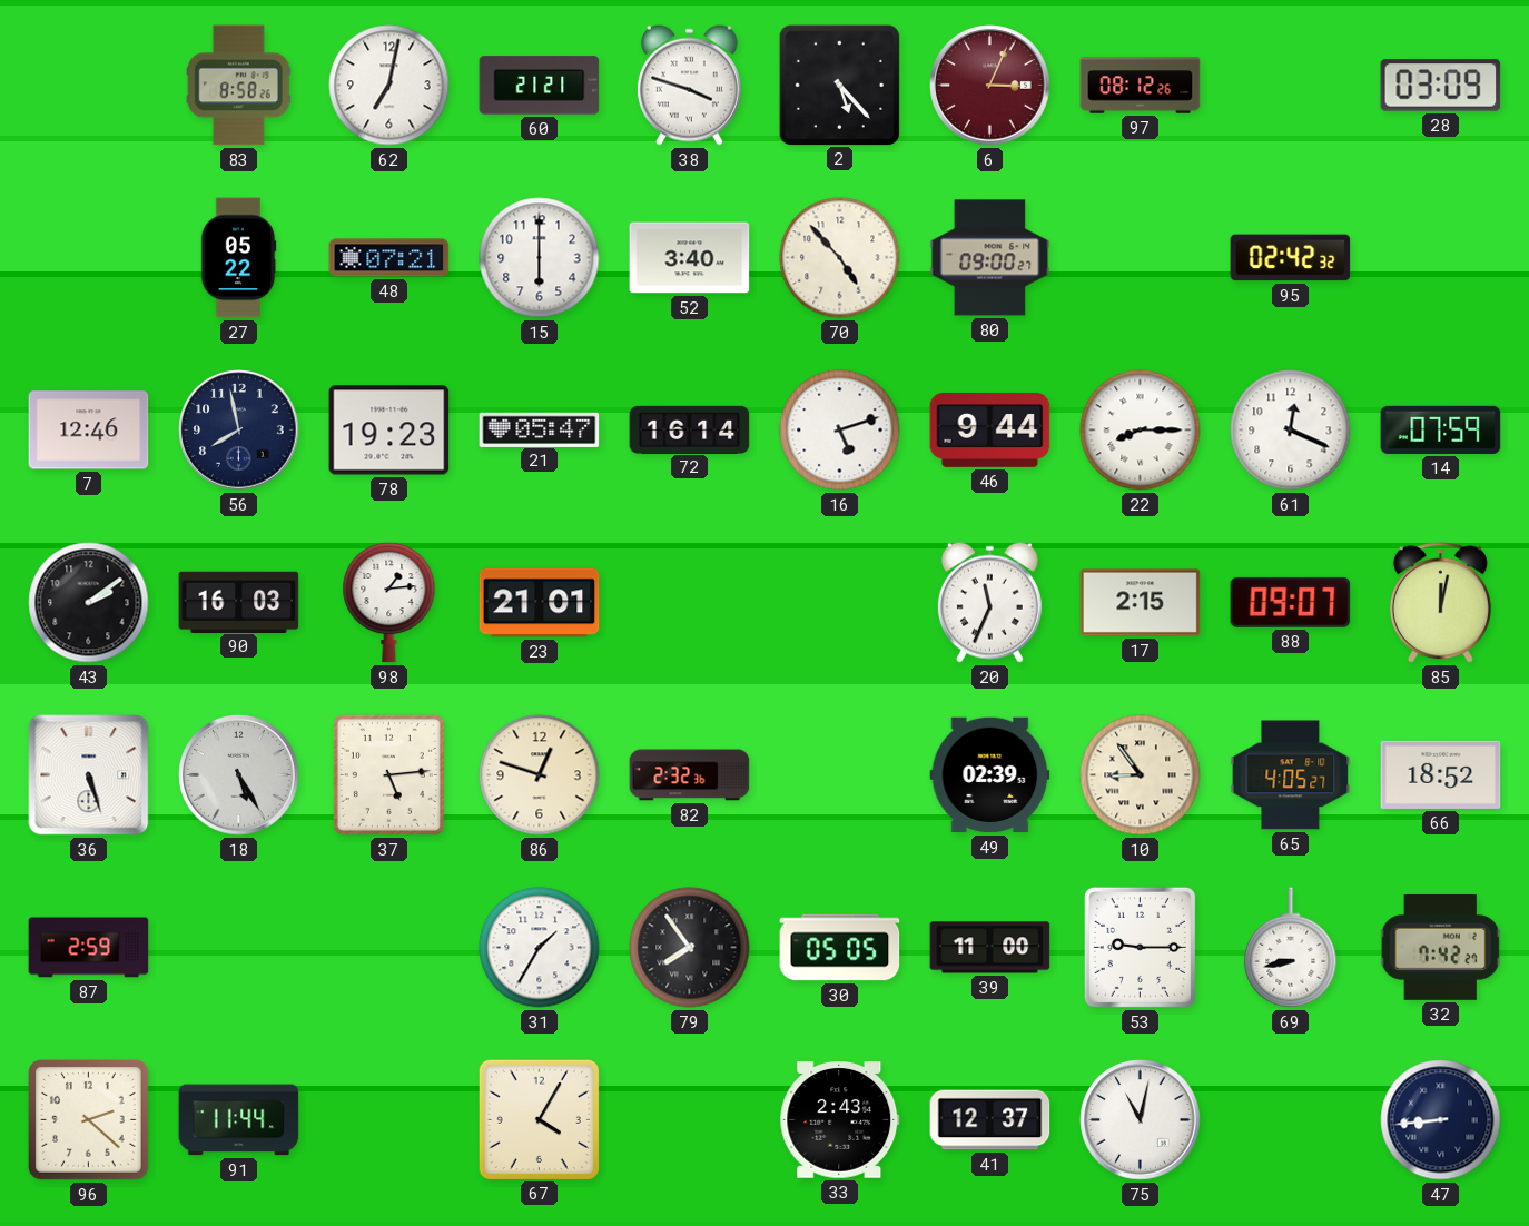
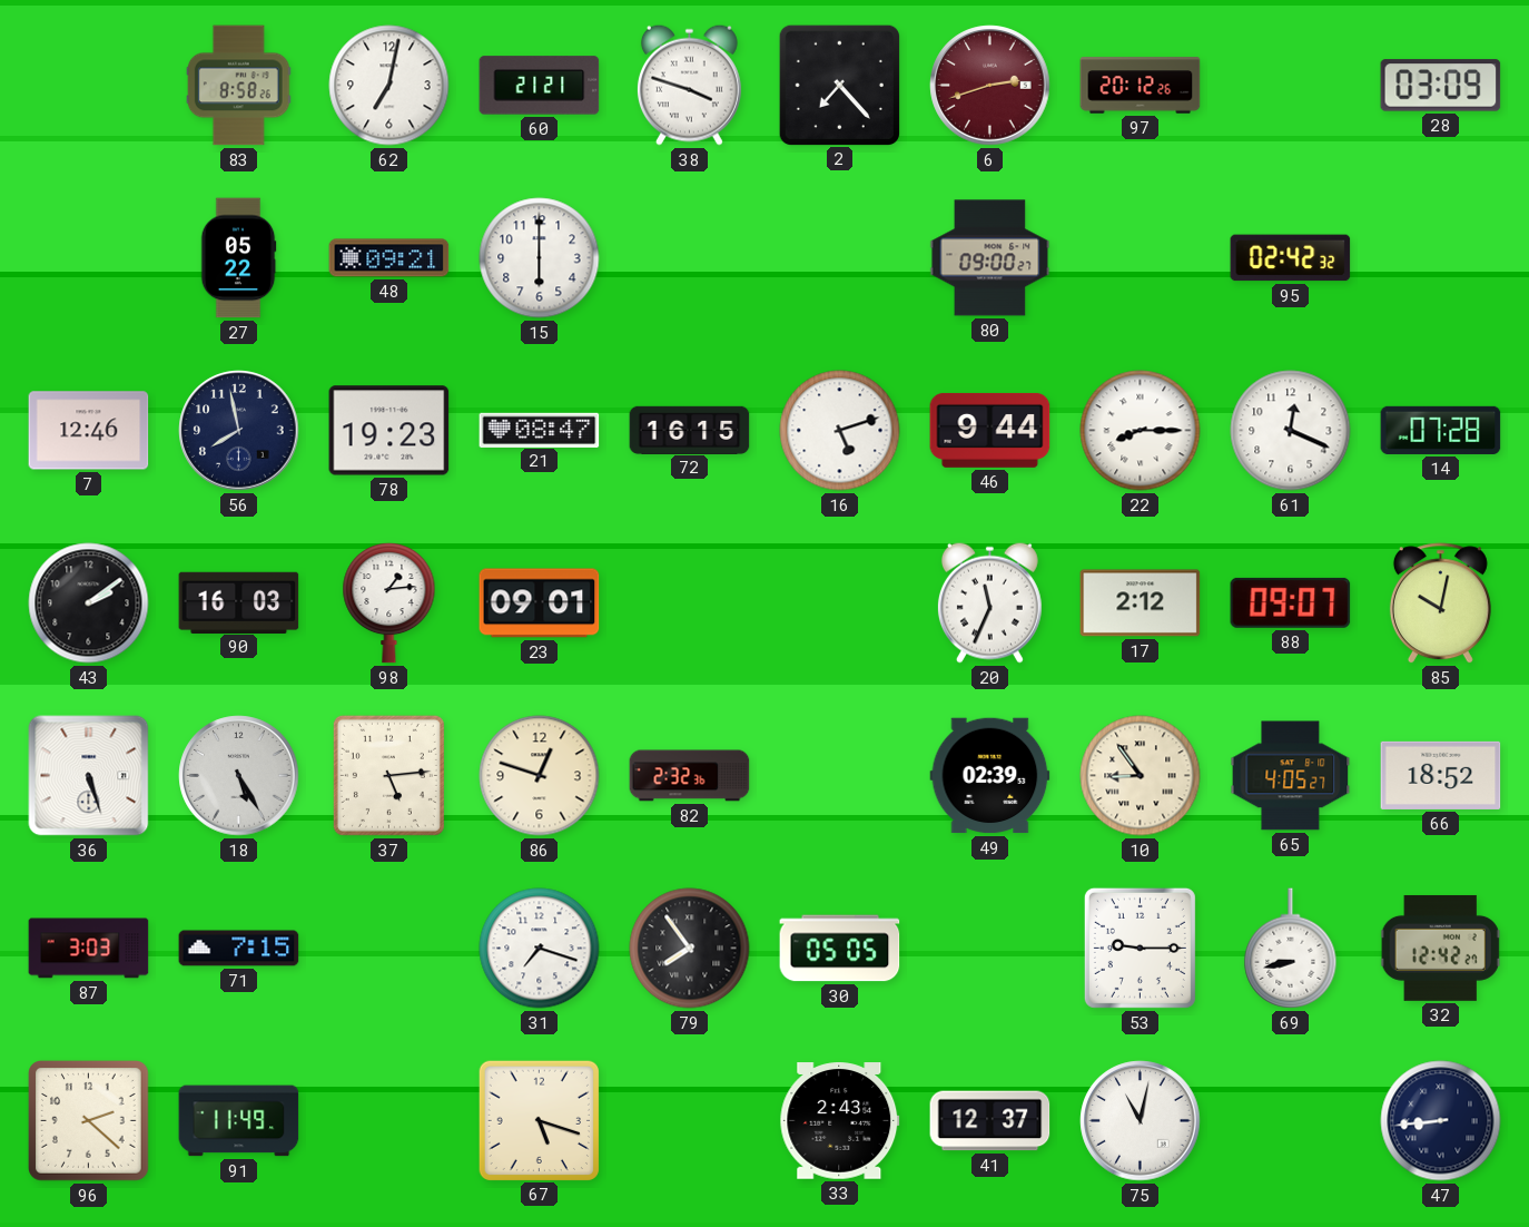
2: 5:23 -> 7:23
6: 3:04 -> 2:42
97: 08:12 -> 20:12
48: 07:21 -> 09:21
52: 3:40 -> none
70: 4:53 -> none
21: 05:47 -> 08:47
72: 16:14 -> 16:15
14: 07:59 -> 07:28
23: 21:01 -> 09:01
17: 2:15 -> 2:12
85: 12:02 -> 10:02
87: 2:59 -> 3:03
71: none -> 7:15
31: 1:35 -> 7:18
39: 11:00 -> none
32: 7:42 -> 12:42
91: 11:44 -> 11:49
67: 4:05 -> 5:18
